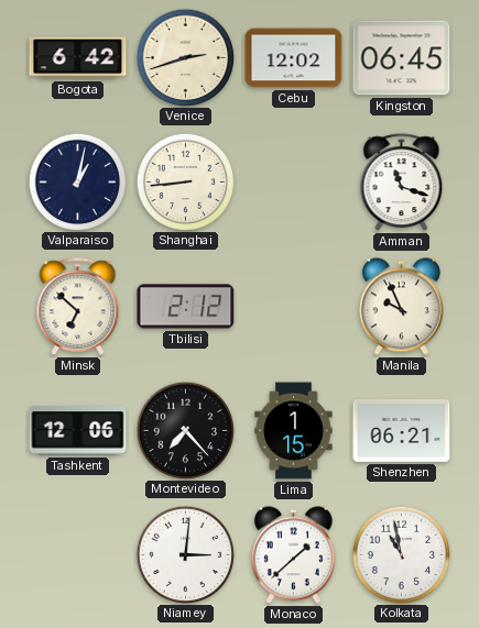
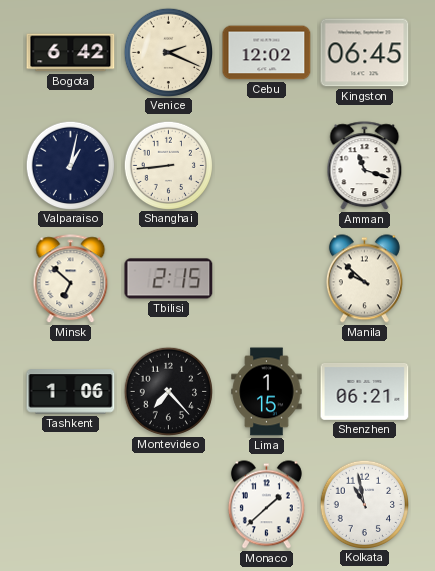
Venice: 2:42 -> 2:19
Tbilisi: 2:12 -> 2:15
Manila: 9:56 -> 9:52
Tashkent: 12:06 -> 1:06
Niamey: 3:01 -> none
